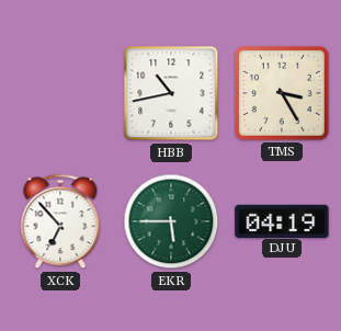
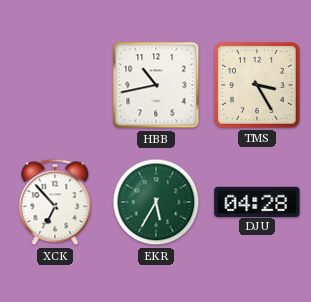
EKR: 5:45 -> 5:35
DJU: 04:19 -> 04:28
